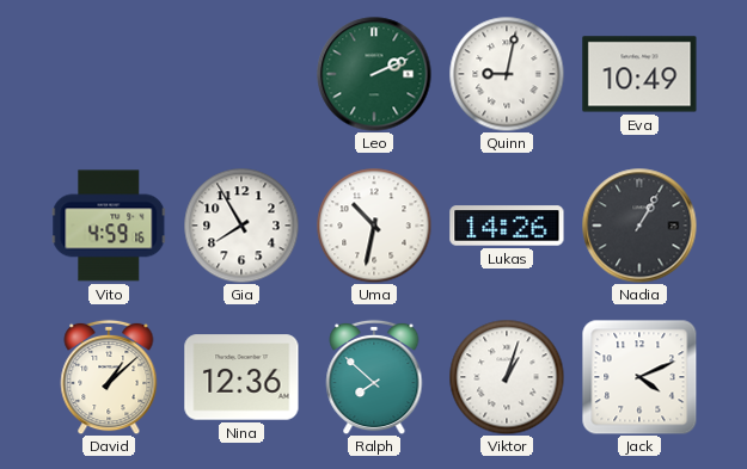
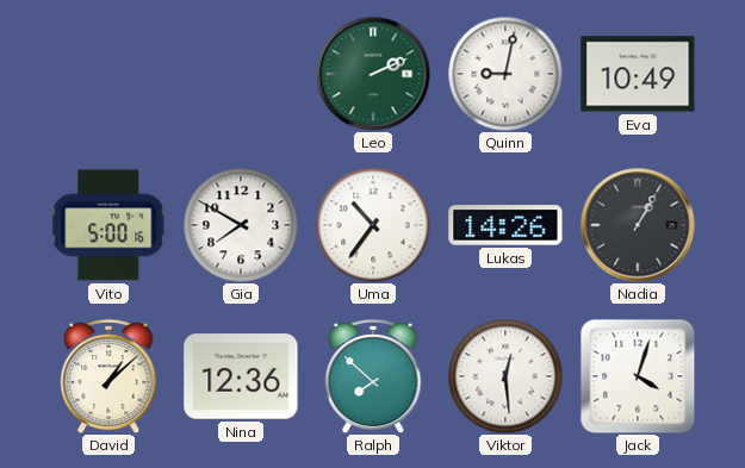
Vito: 4:59 -> 5:00
Gia: 7:55 -> 7:50
Uma: 10:32 -> 10:36
Viktor: 1:03 -> 12:29
Jack: 4:11 -> 4:03
